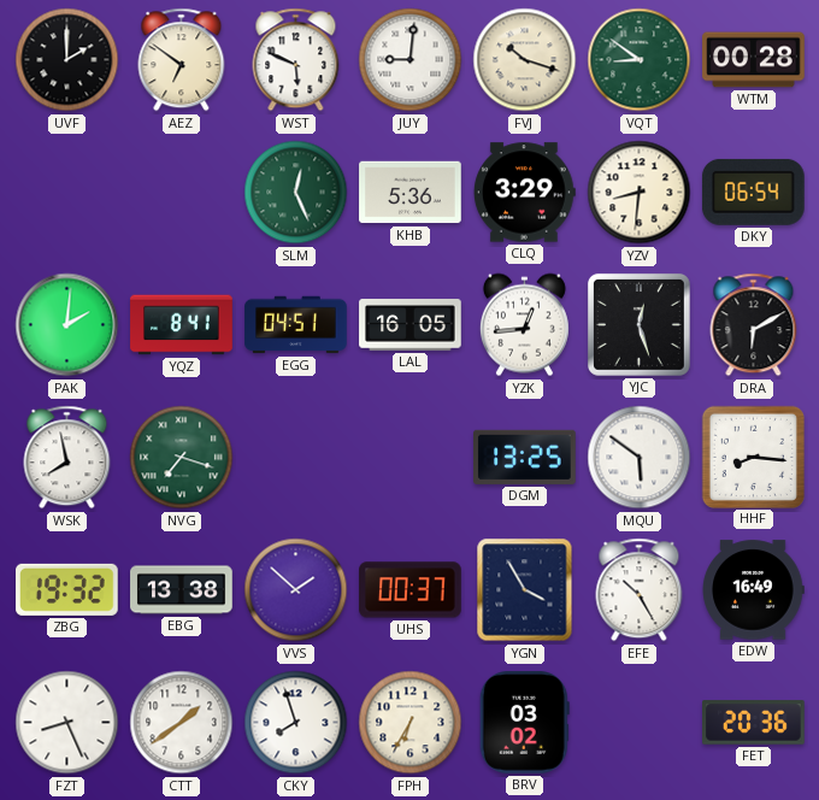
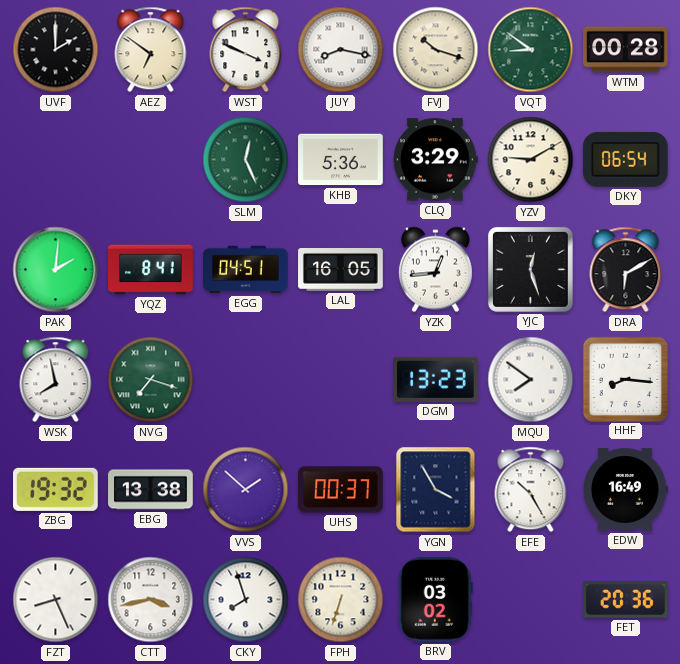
WST: 5:49 -> 3:49
JUY: 9:01 -> 8:17
YZV: 8:31 -> 9:10
DGM: 13:25 -> 13:23
MQU: 5:51 -> 7:51
CTT: 1:39 -> 3:43
FPH: 6:35 -> 6:33
